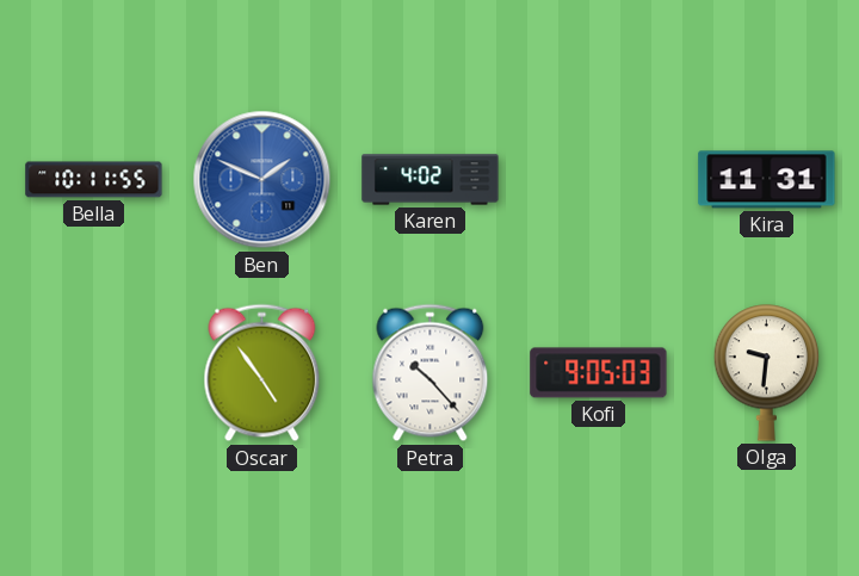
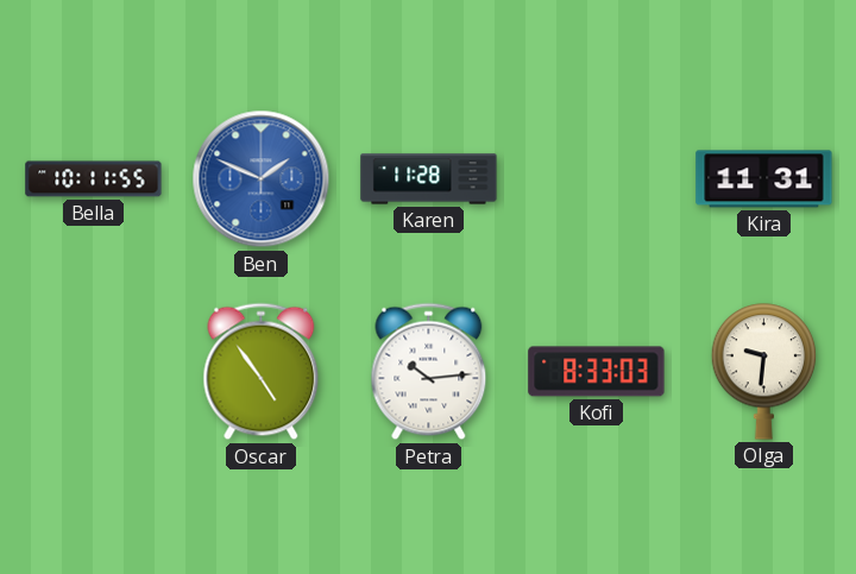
Karen: 4:02 -> 11:28
Petra: 10:23 -> 10:14
Kofi: 9:05 -> 8:33
